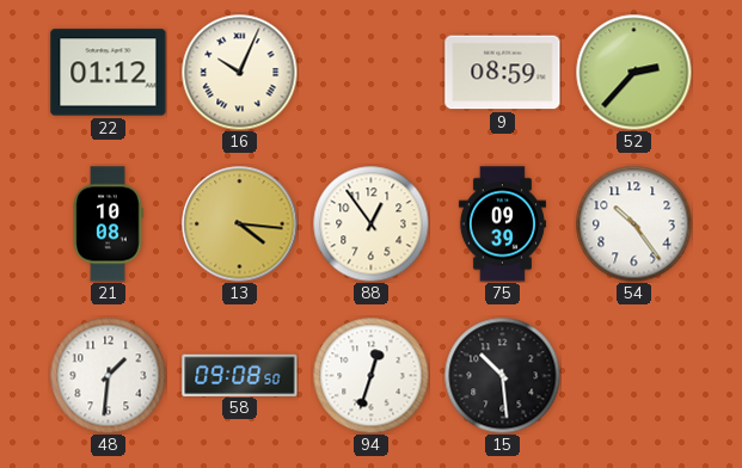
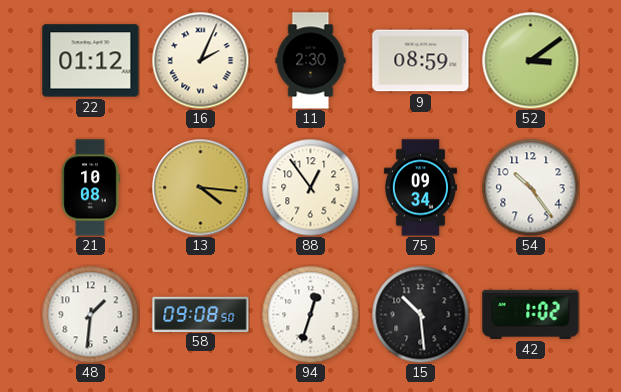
16: 10:04 -> 2:04
11: none -> 2:30
52: 2:37 -> 3:09
75: 09:39 -> 09:34
42: none -> 1:02
